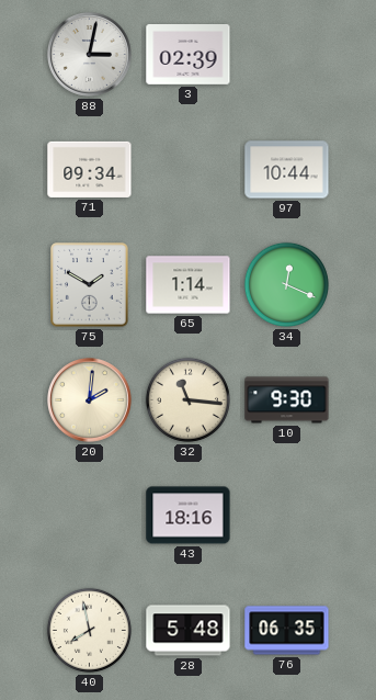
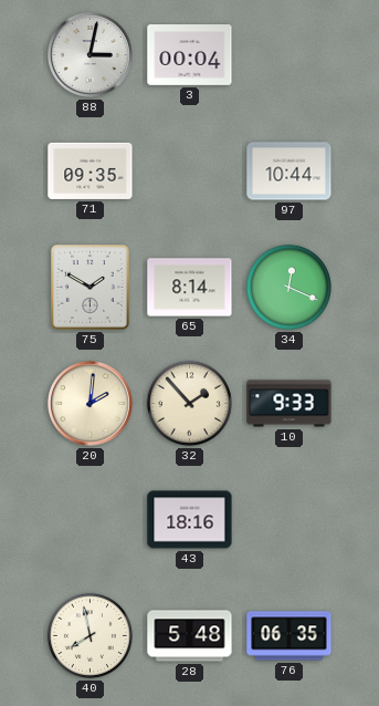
3: 02:39 -> 00:04
71: 09:34 -> 09:35
65: 1:14 -> 8:14
32: 11:16 -> 1:53
10: 9:30 -> 9:33
